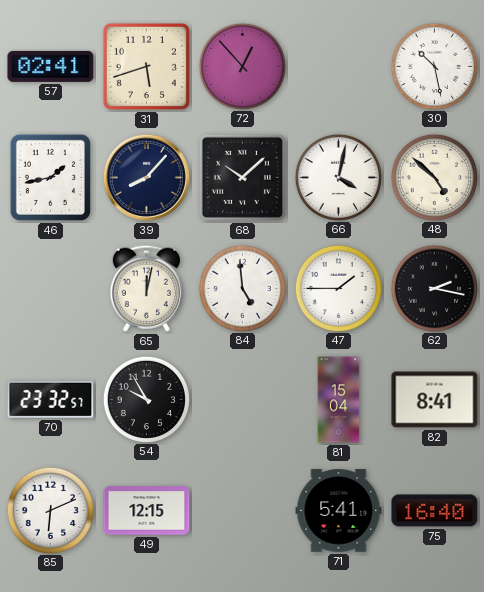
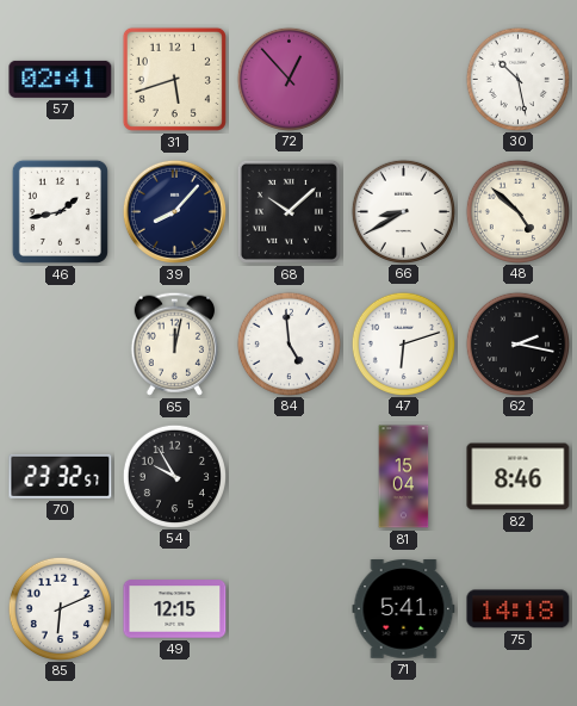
66: 4:02 -> 8:40
47: 1:45 -> 6:12
82: 8:41 -> 8:46
75: 16:40 -> 14:18
